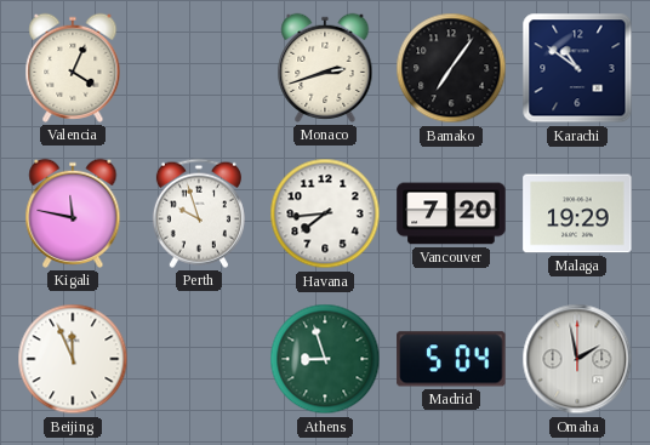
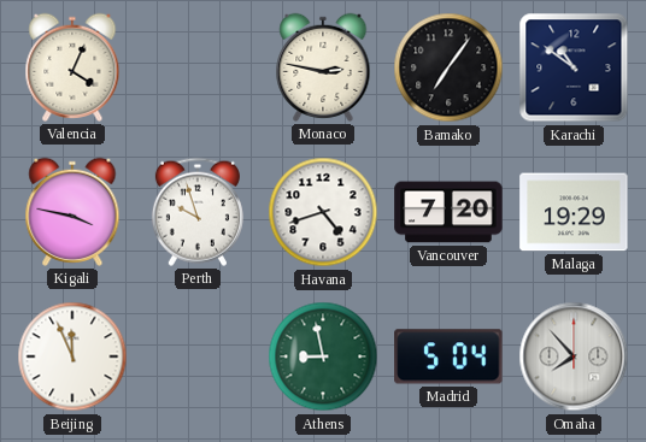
Monaco: 2:42 -> 2:47
Kigali: 11:47 -> 3:47
Havana: 7:44 -> 4:42
Athens: 8:57 -> 8:58
Omaha: 1:58 -> 7:53
